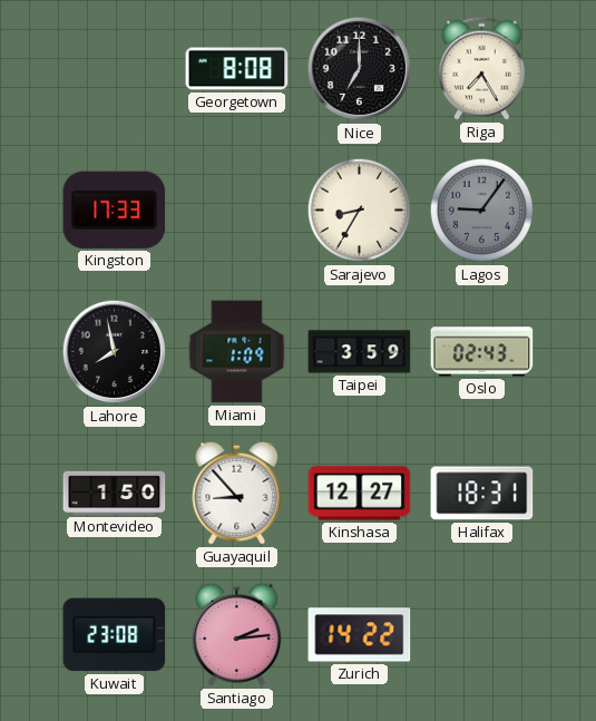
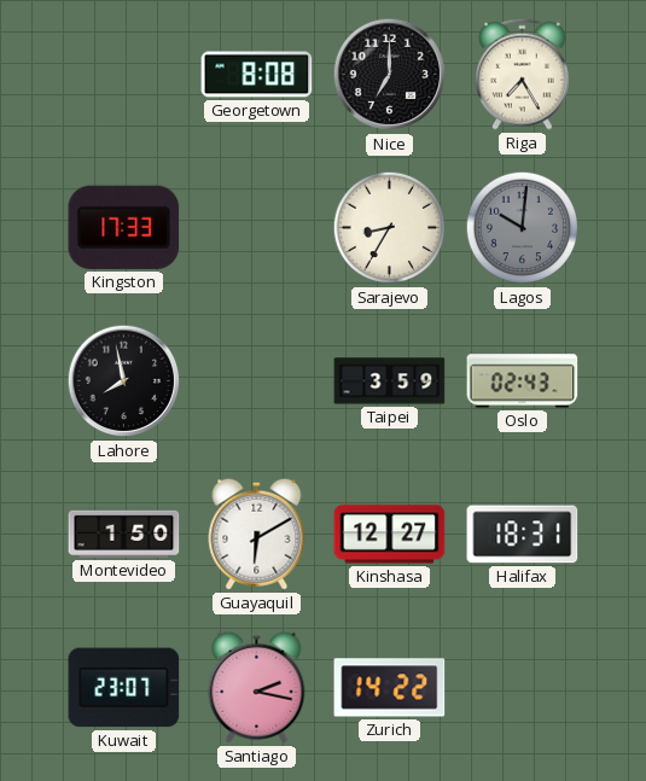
Lagos: 9:06 -> 10:01
Miami: 1:09 -> none
Guayaquil: 8:53 -> 6:10
Kuwait: 23:08 -> 23:07
Santiago: 2:14 -> 2:17
